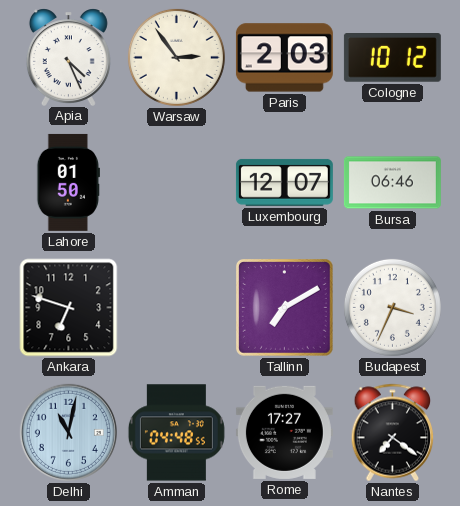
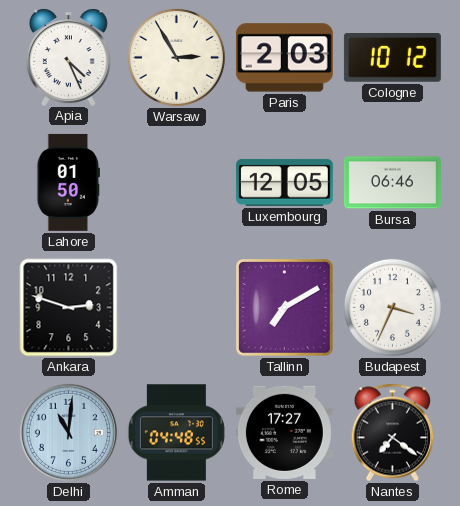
Warsaw: 2:54 -> 2:55
Luxembourg: 12:07 -> 12:05
Ankara: 6:48 -> 2:48
Delhi: 11:02 -> 11:01
